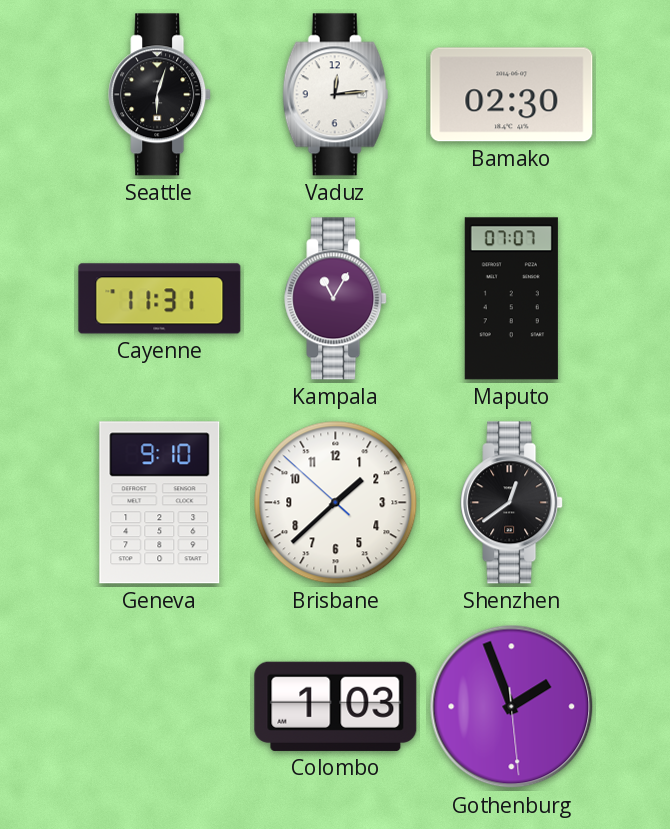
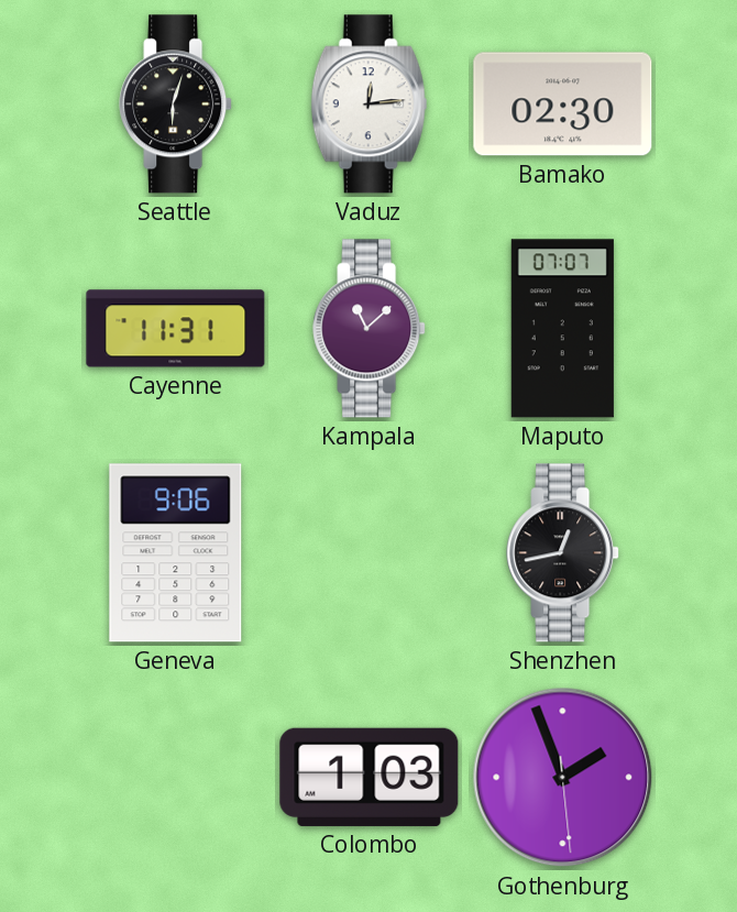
Kampala: 11:05 -> 11:08
Geneva: 9:10 -> 9:06
Brisbane: 1:37 -> none
Shenzhen: 12:39 -> 12:43
